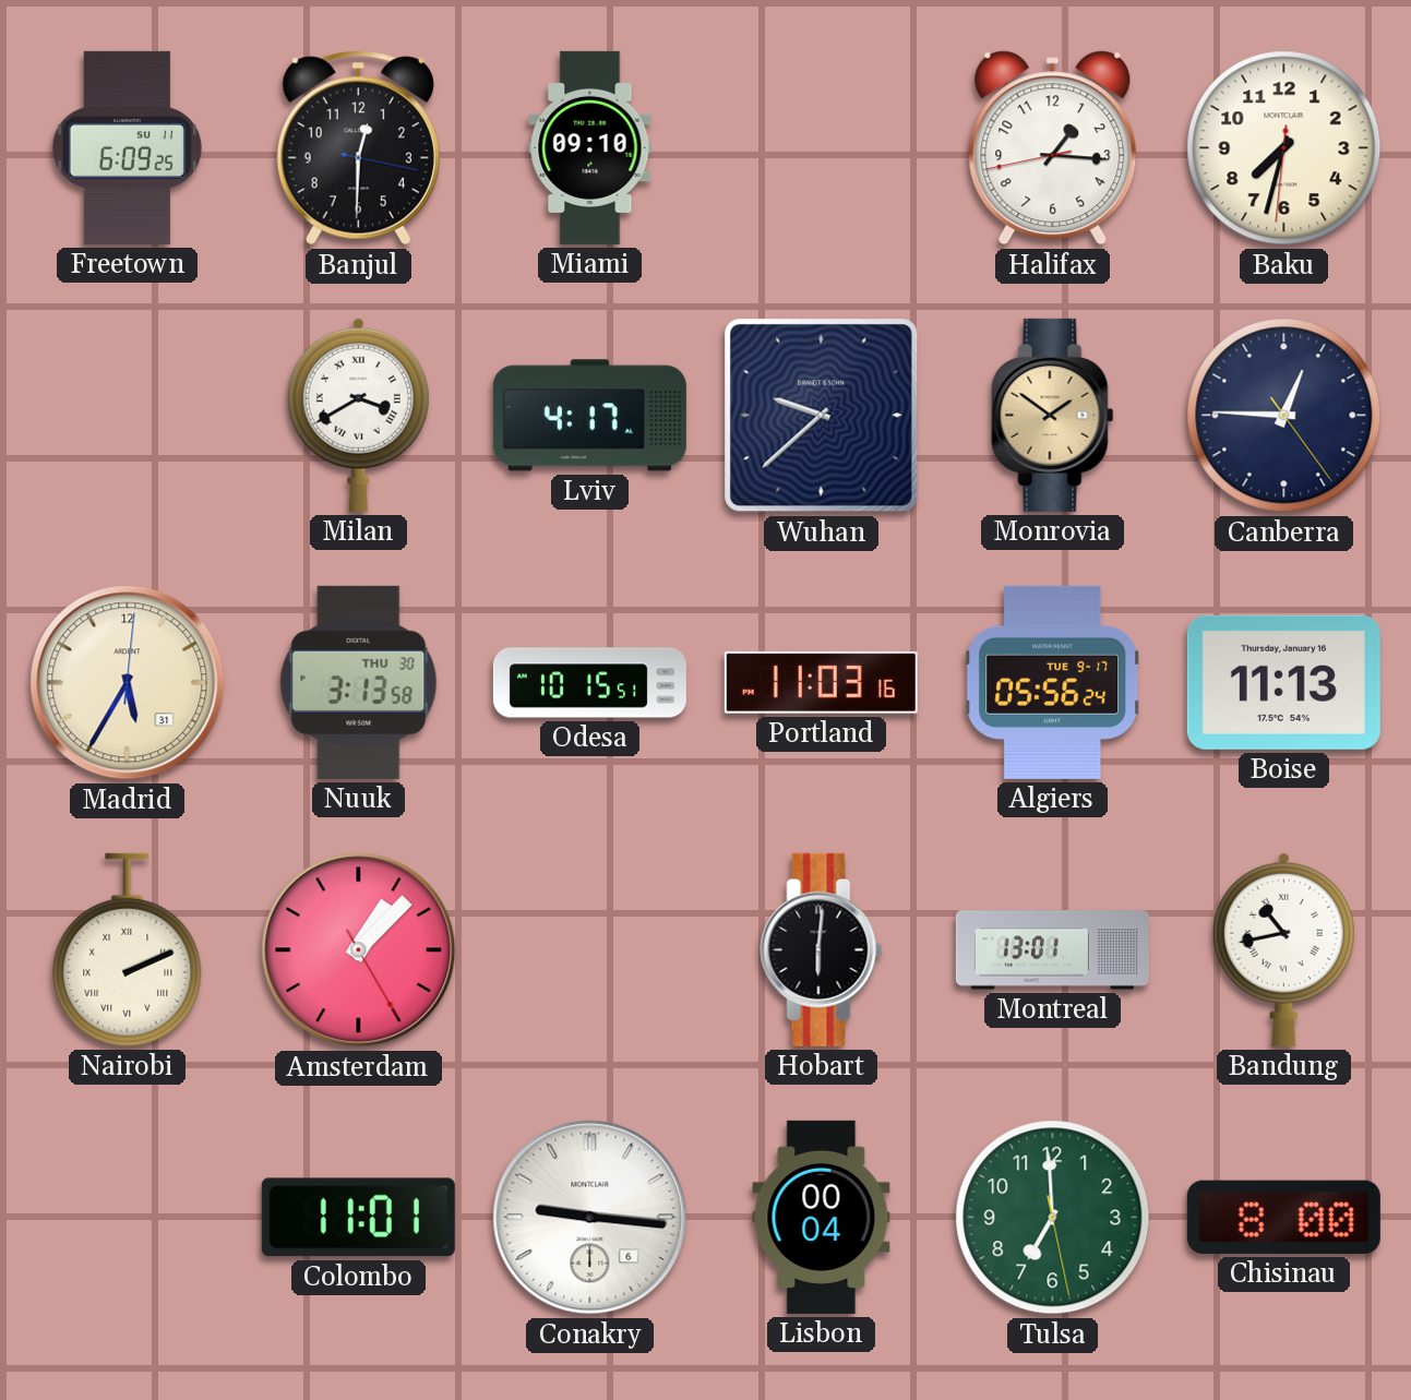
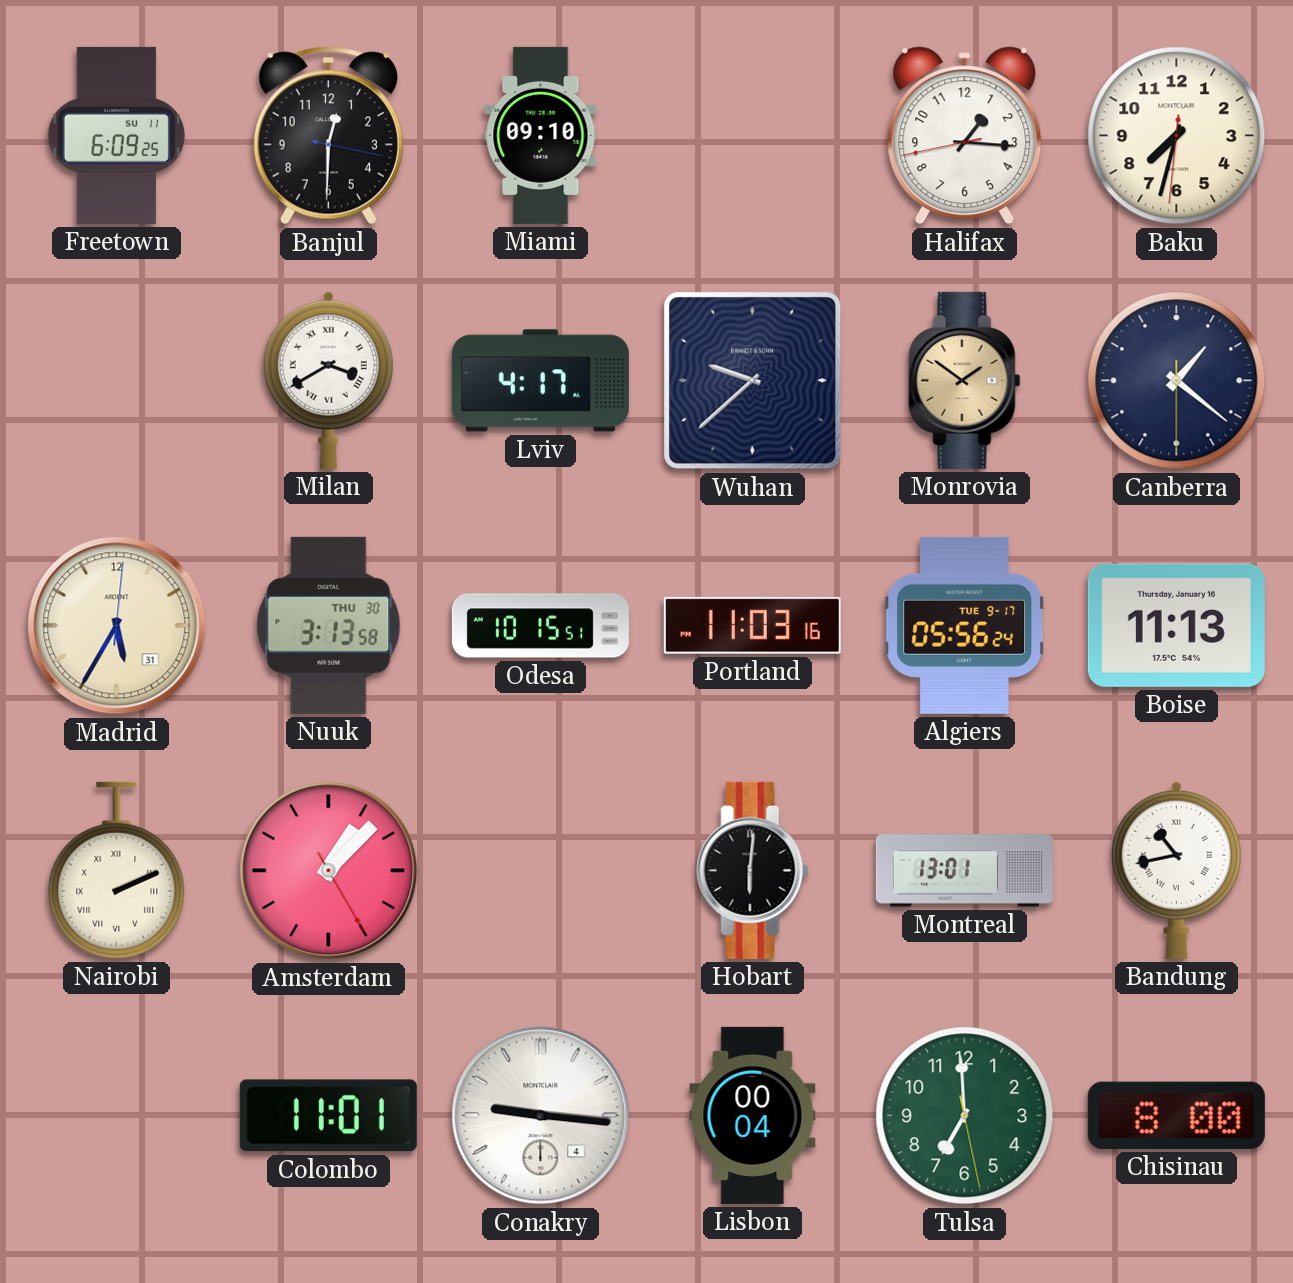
Canberra: 12:45 -> 1:21
Conakry date: 6 -> 4
